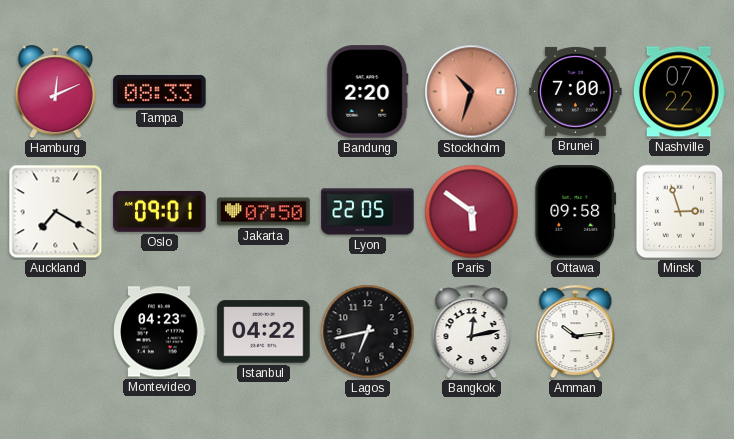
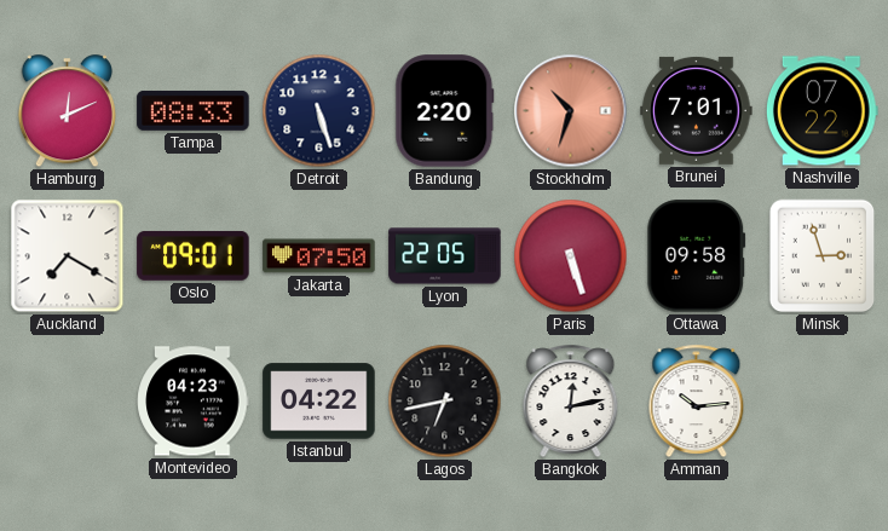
Detroit: none -> 5:27
Brunei: 7:00 -> 7:01
Paris: 5:51 -> 5:27
